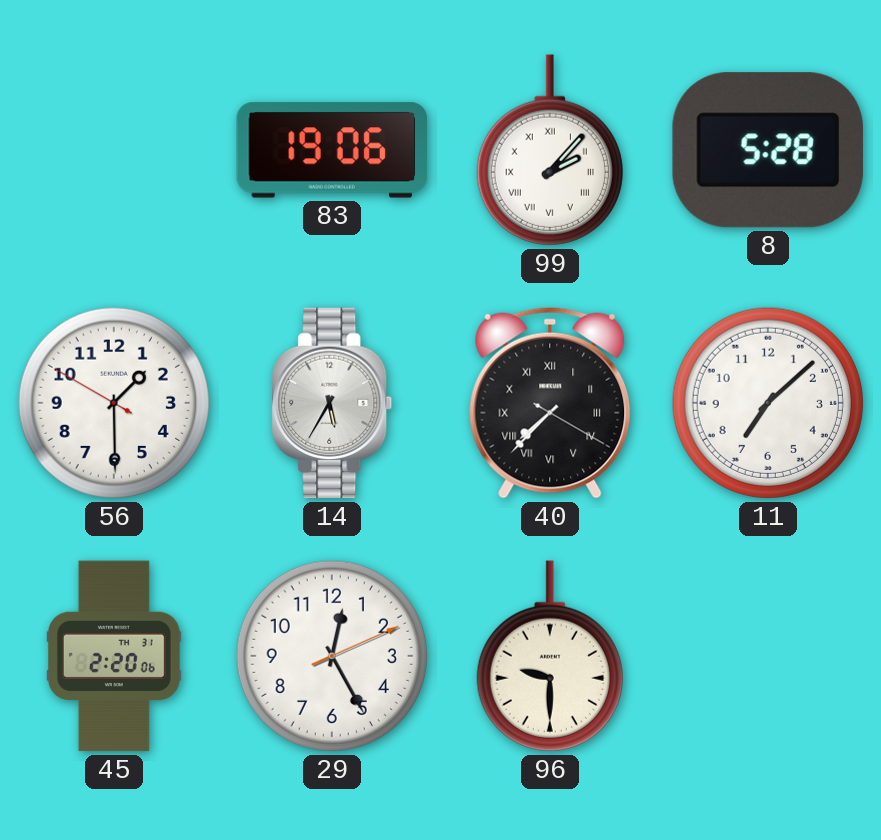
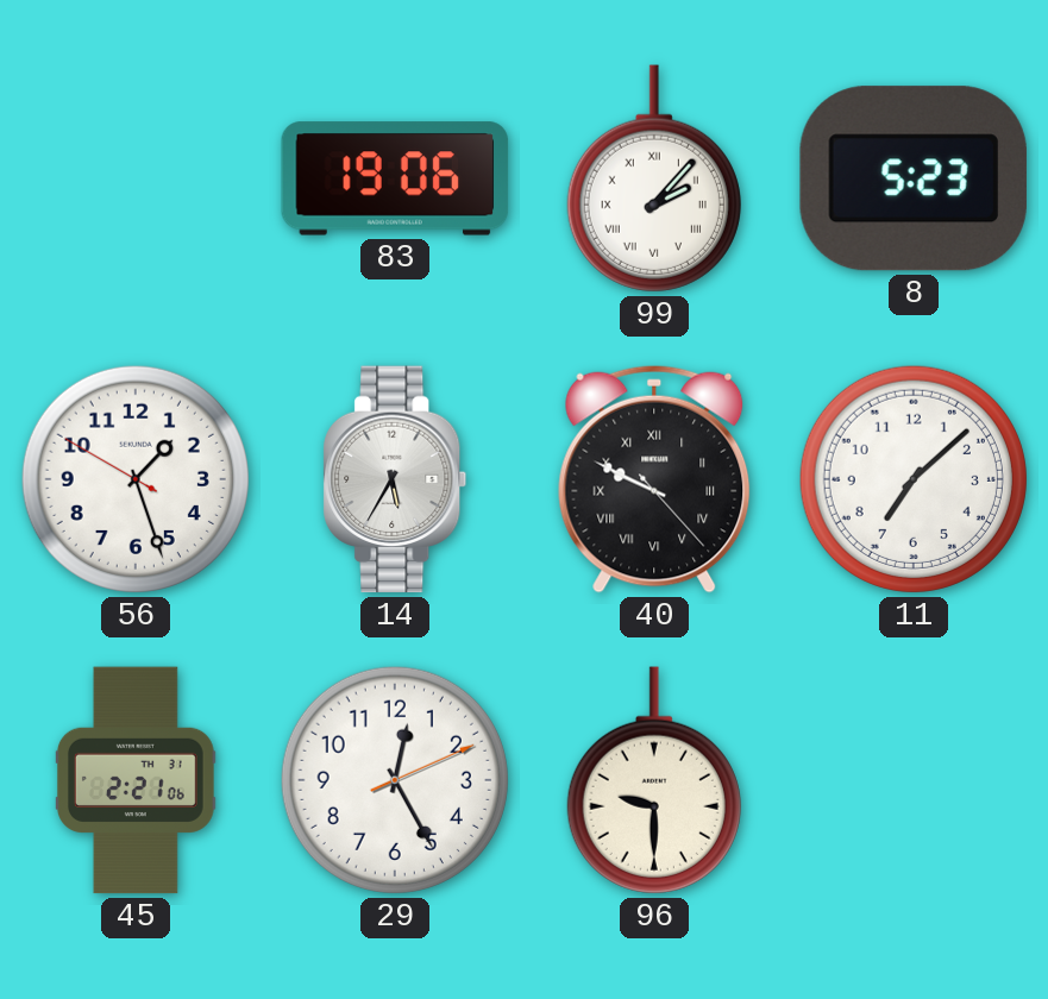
8: 5:28 -> 5:23
56: 1:29 -> 1:26
40: 7:37 -> 9:49
45: 2:20 -> 2:21
